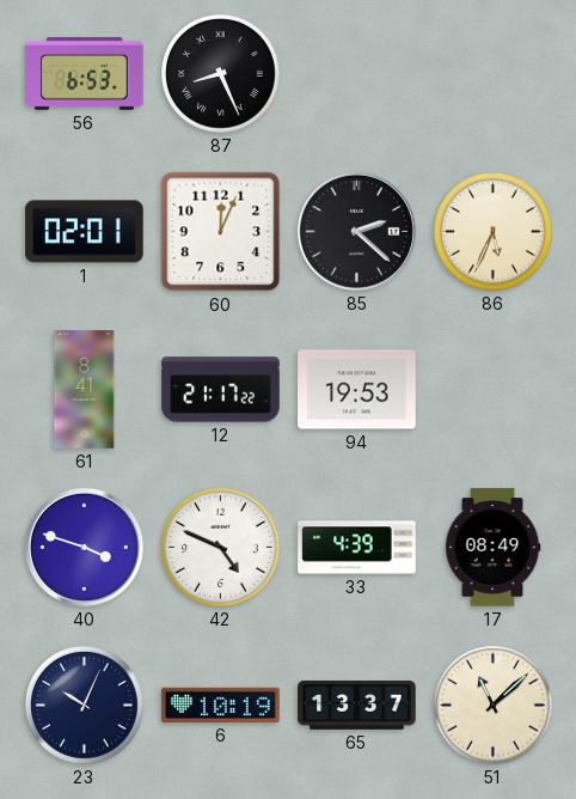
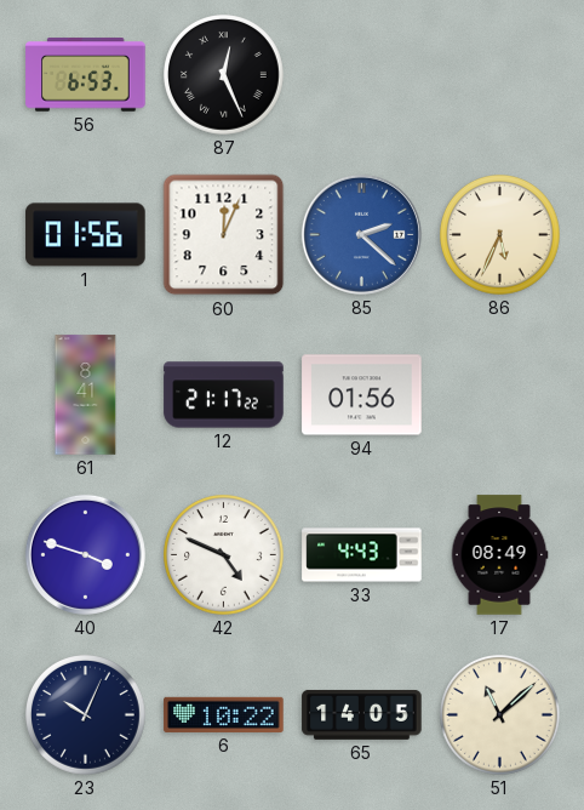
87: 8:26 -> 12:26
1: 02:01 -> 01:56
85 dial: black -> blue
94: 19:53 -> 01:56
33: 4:39 -> 4:43
6: 10:19 -> 10:22
65: 13:37 -> 14:05
